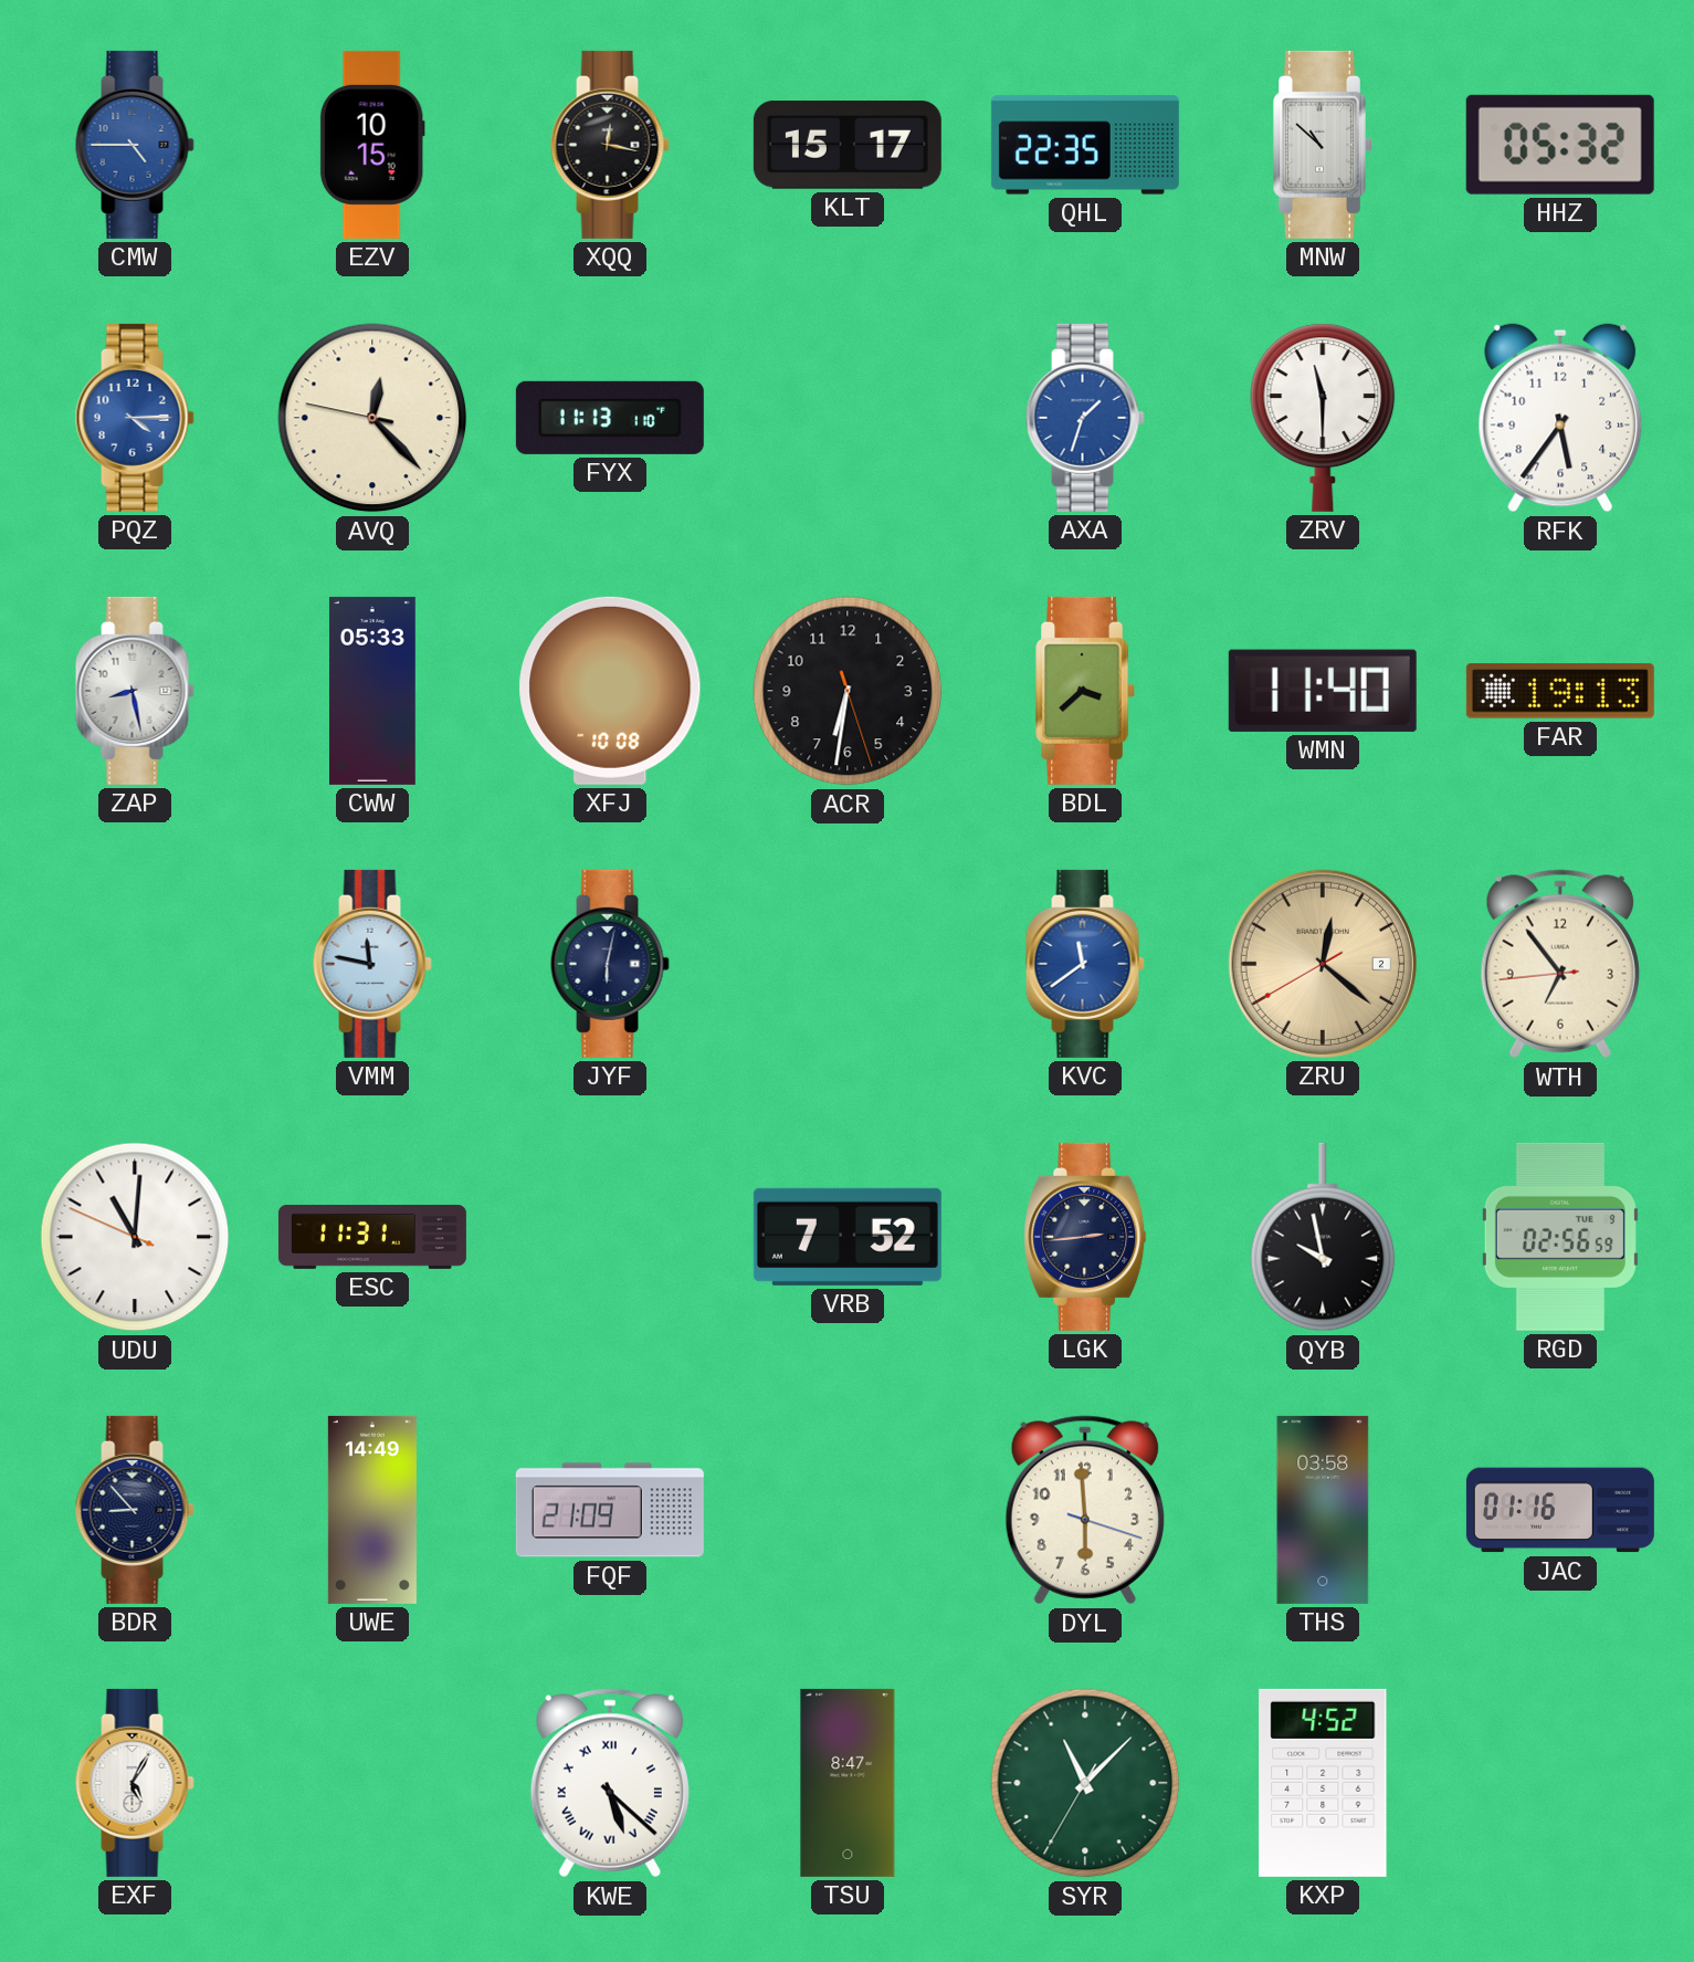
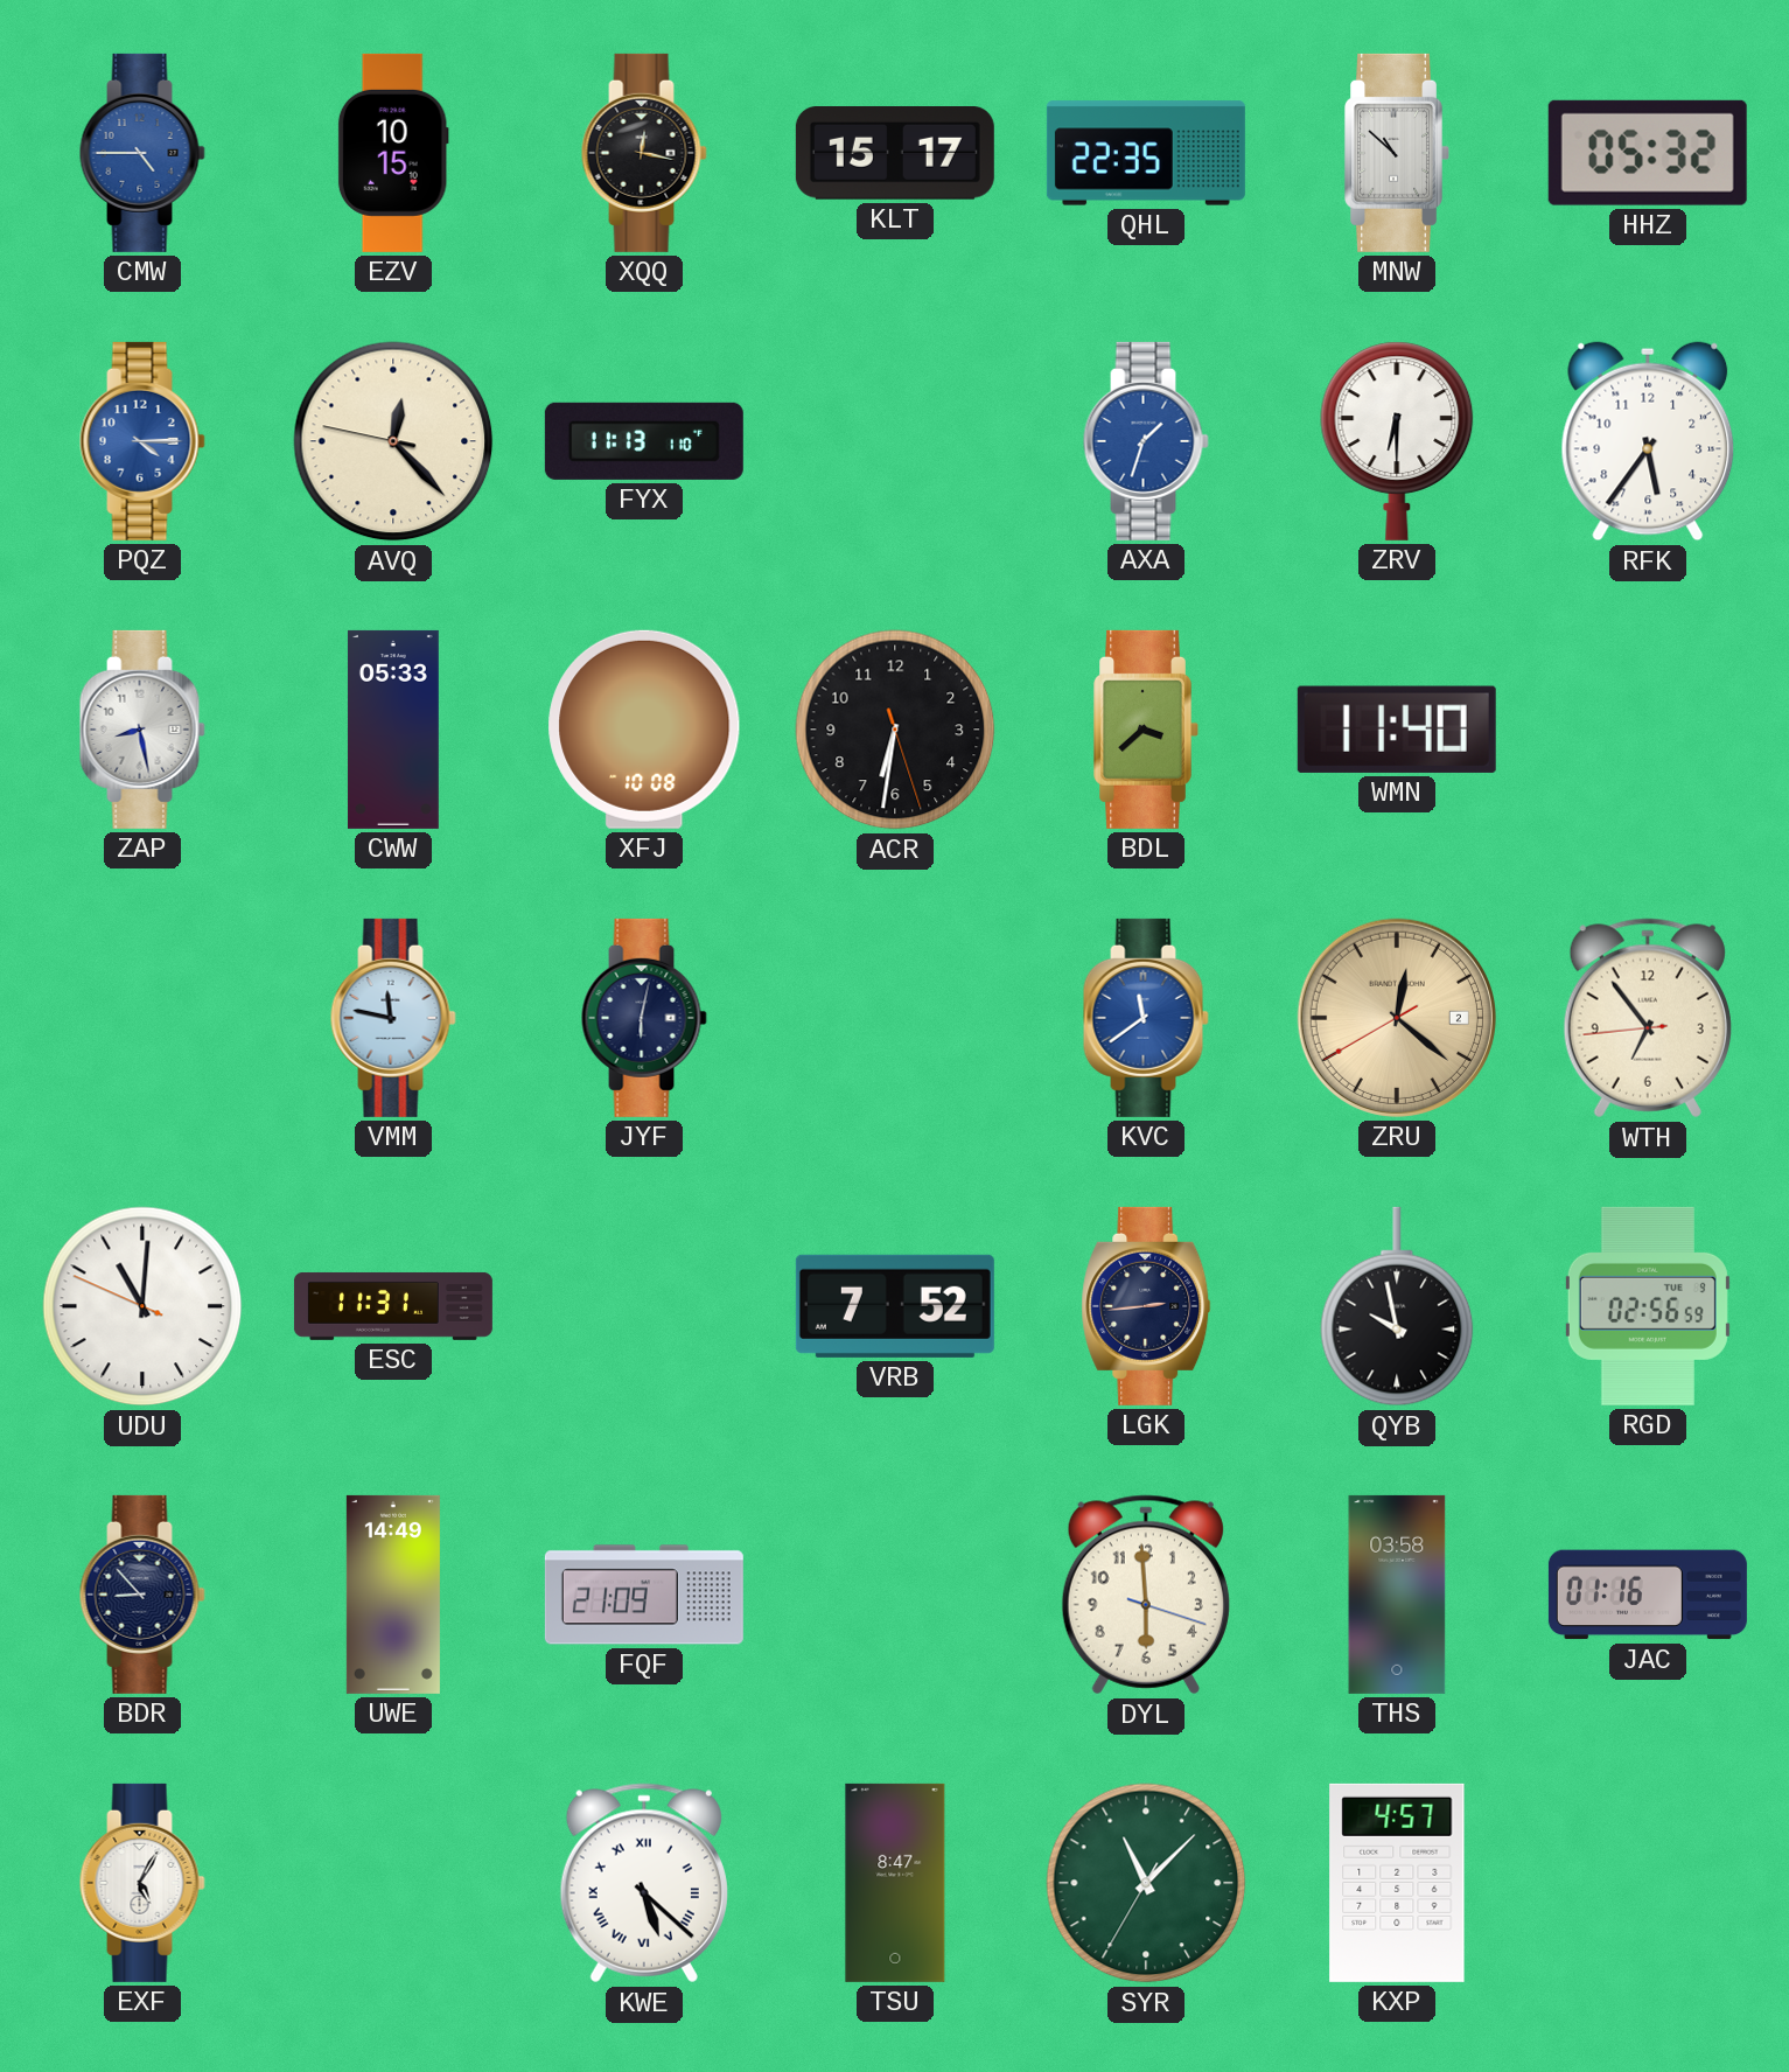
ZRV: 11:30 -> 6:30
FAR: 19:13 -> none
KXP: 4:52 -> 4:57
